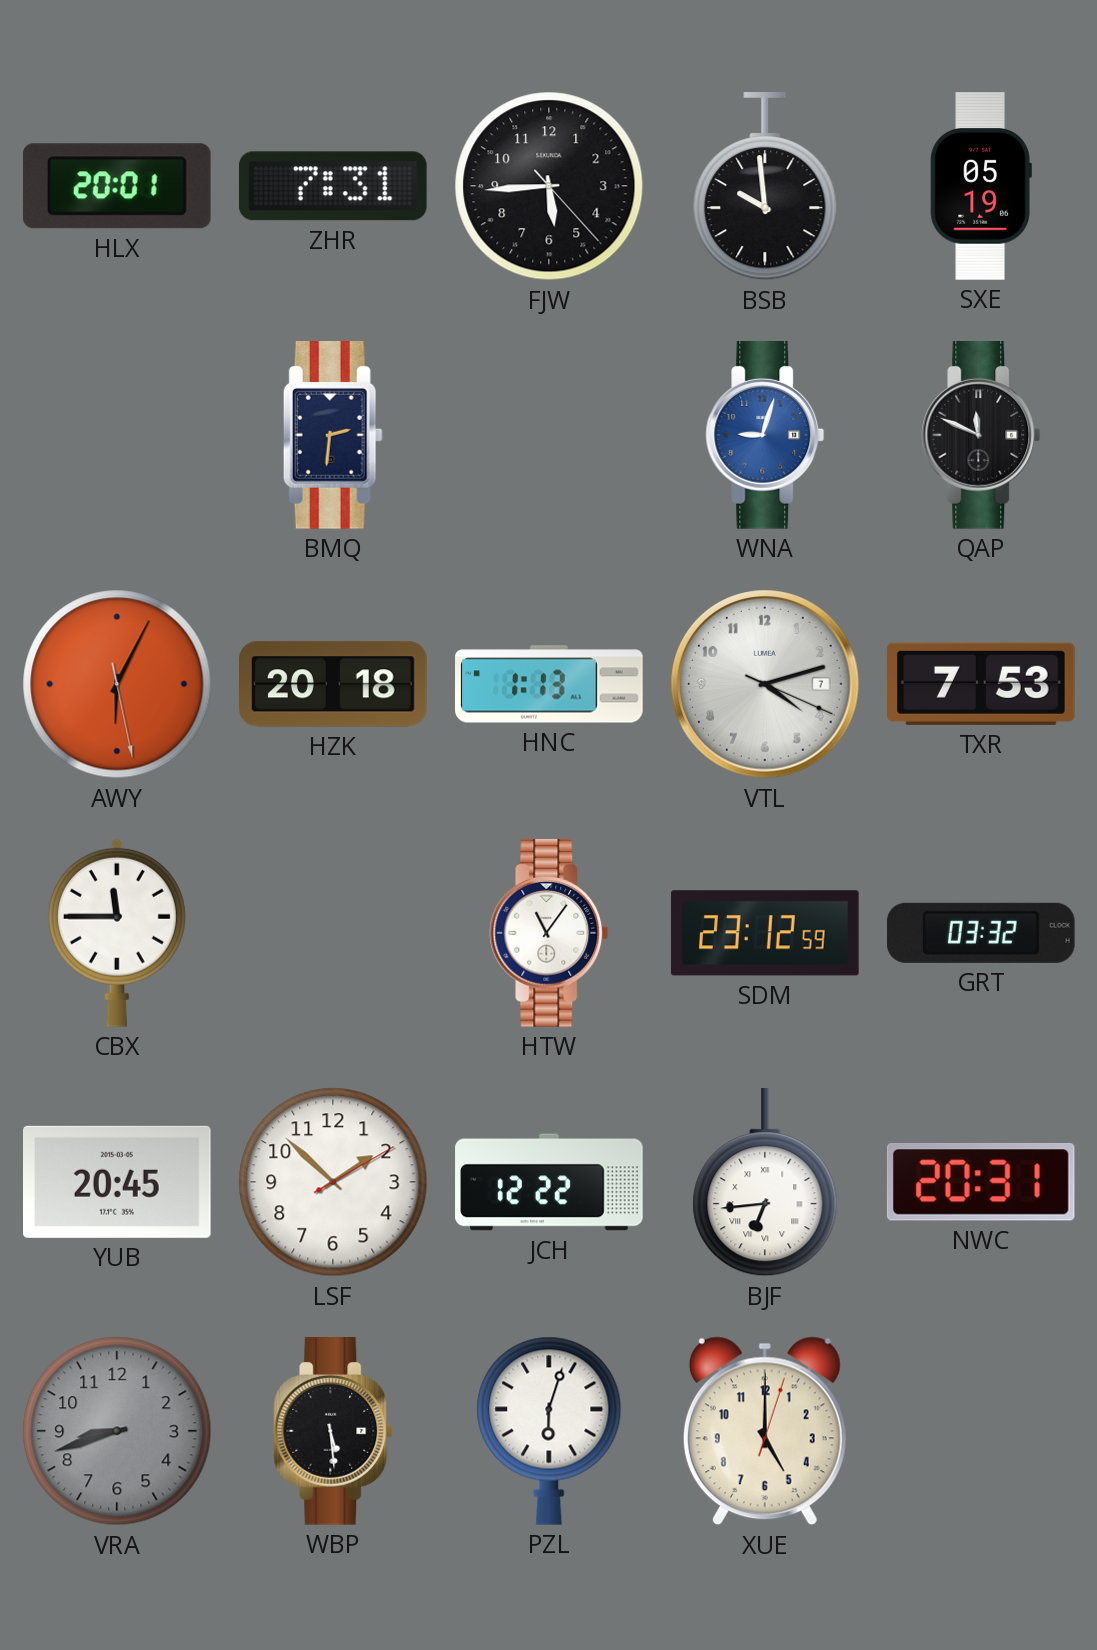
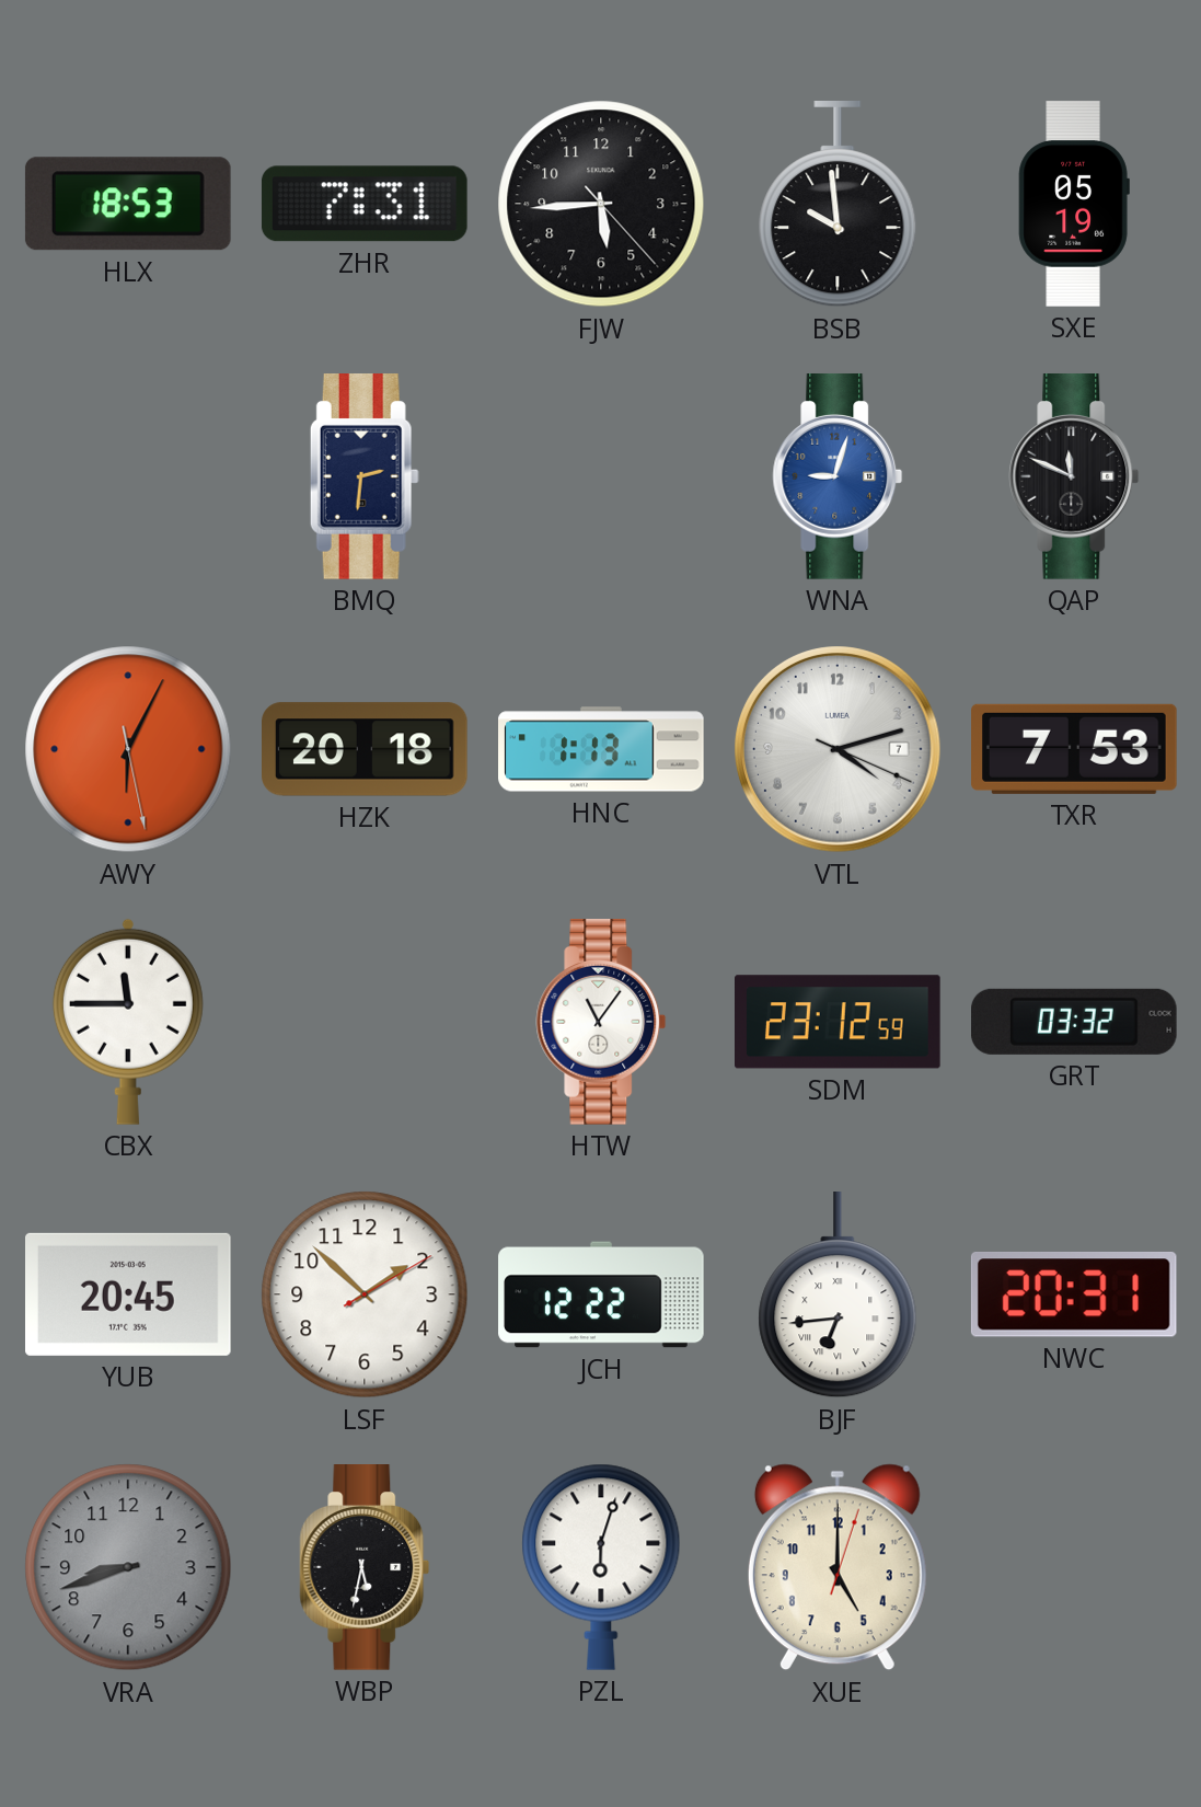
HLX: 20:01 -> 18:53
WBP: 5:29 -> 5:32
